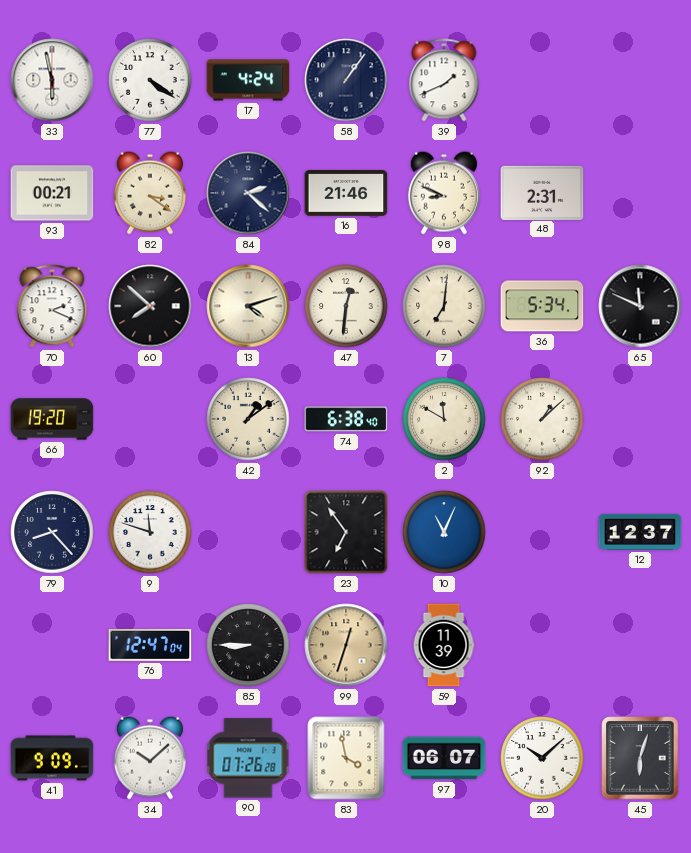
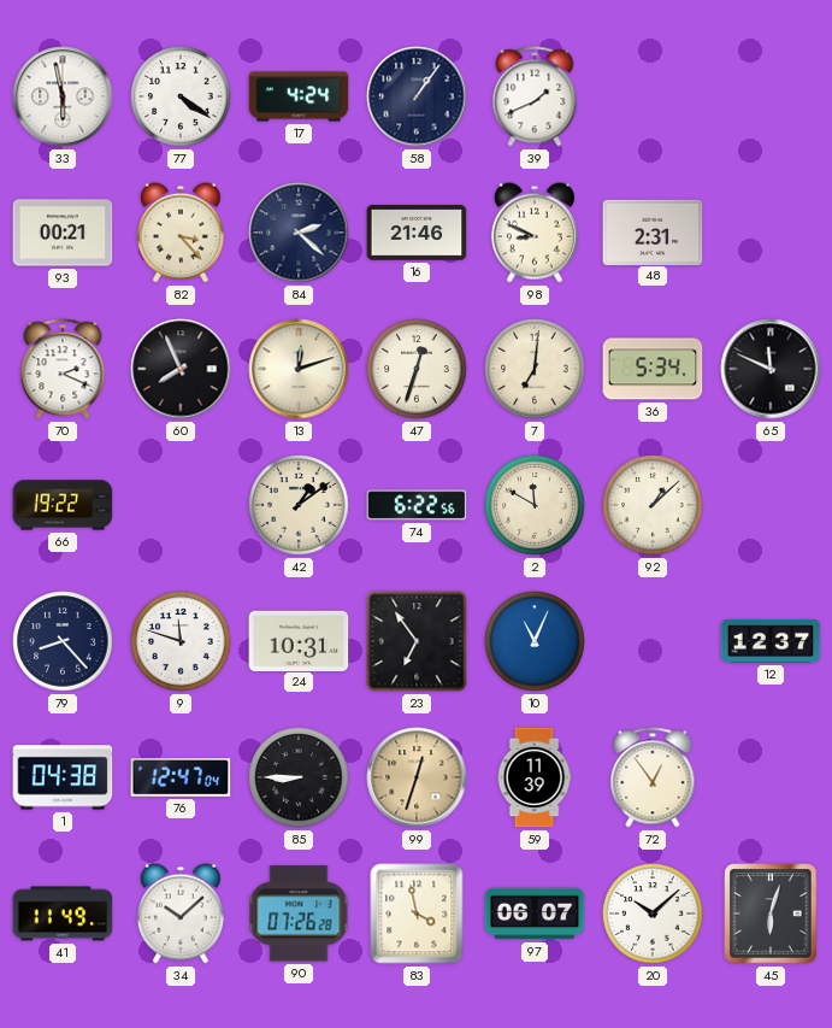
82: 3:21 -> 3:23
60: 7:52 -> 7:56
13: 4:12 -> 12:12
47: 12:31 -> 12:33
66: 19:20 -> 19:22
74: 6:38 -> 6:22
24: none -> 10:31
1: none -> 04:38
72: none -> 12:54
41: 9:09 -> 11:49
